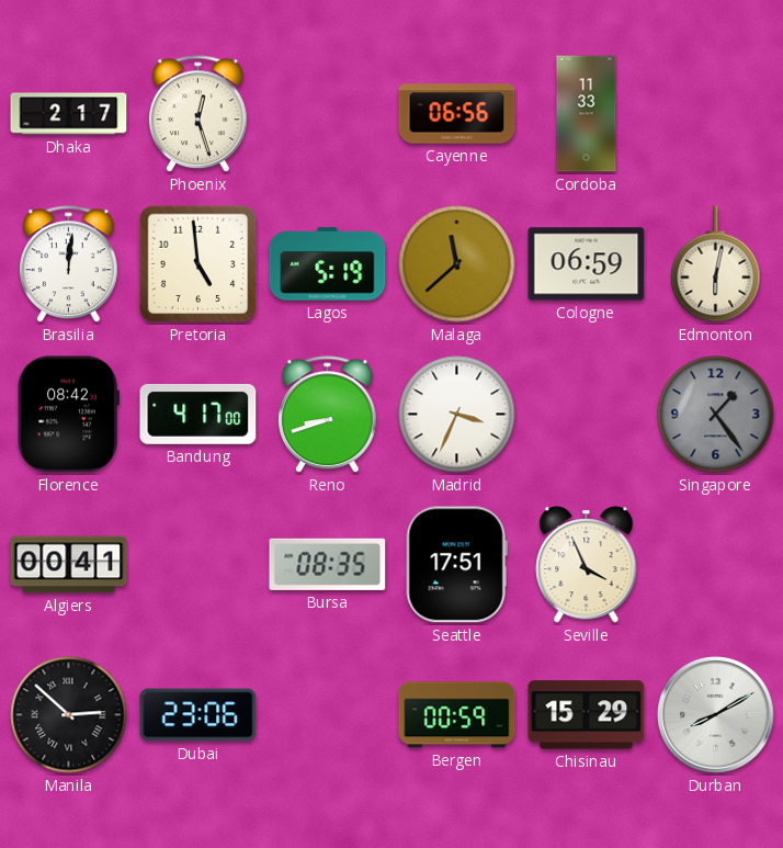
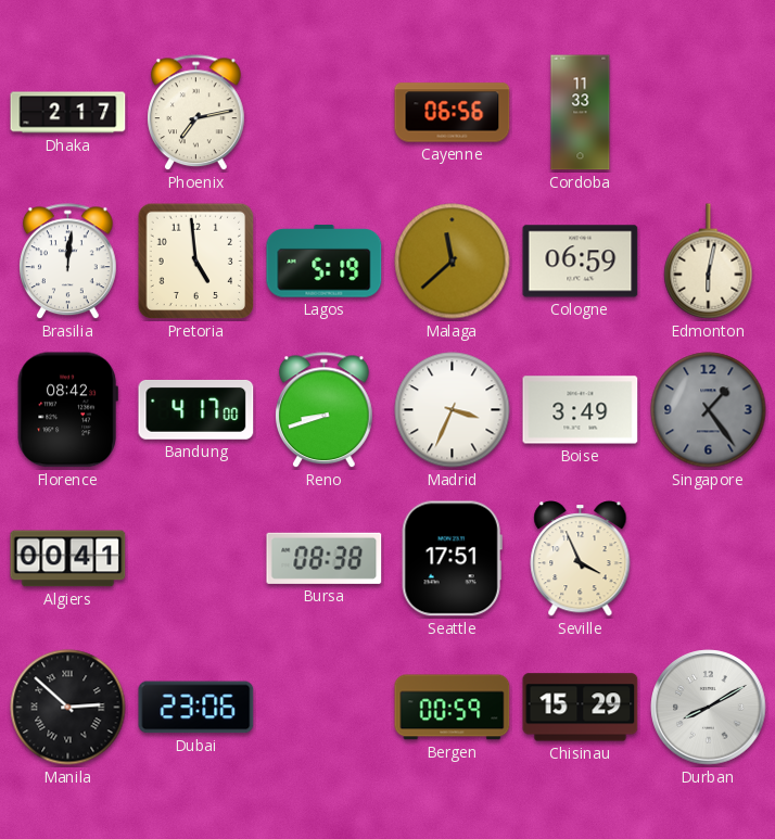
Phoenix: 12:27 -> 7:13
Boise: none -> 3:49
Bursa: 08:35 -> 08:38
